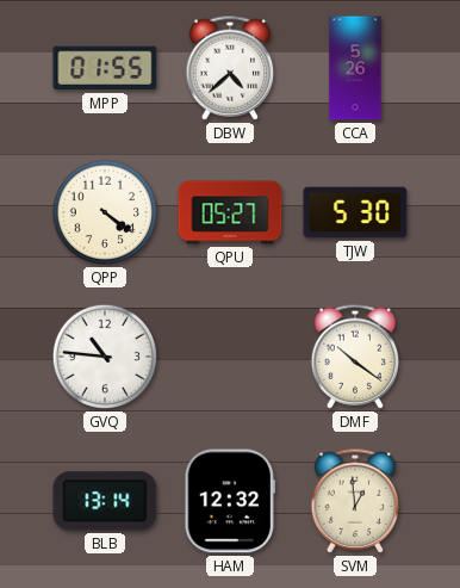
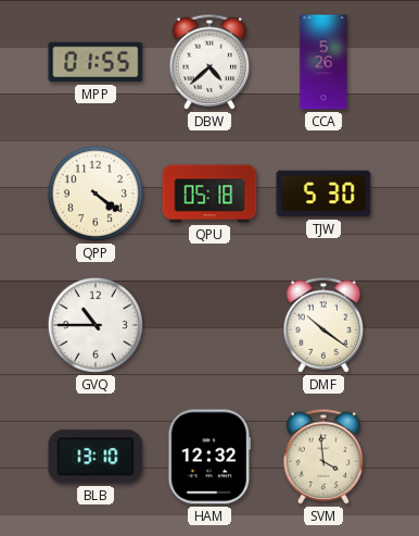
QPU: 05:27 -> 05:18
GVQ: 10:46 -> 10:45
BLB: 13:14 -> 13:10
SVM: 12:59 -> 3:59
